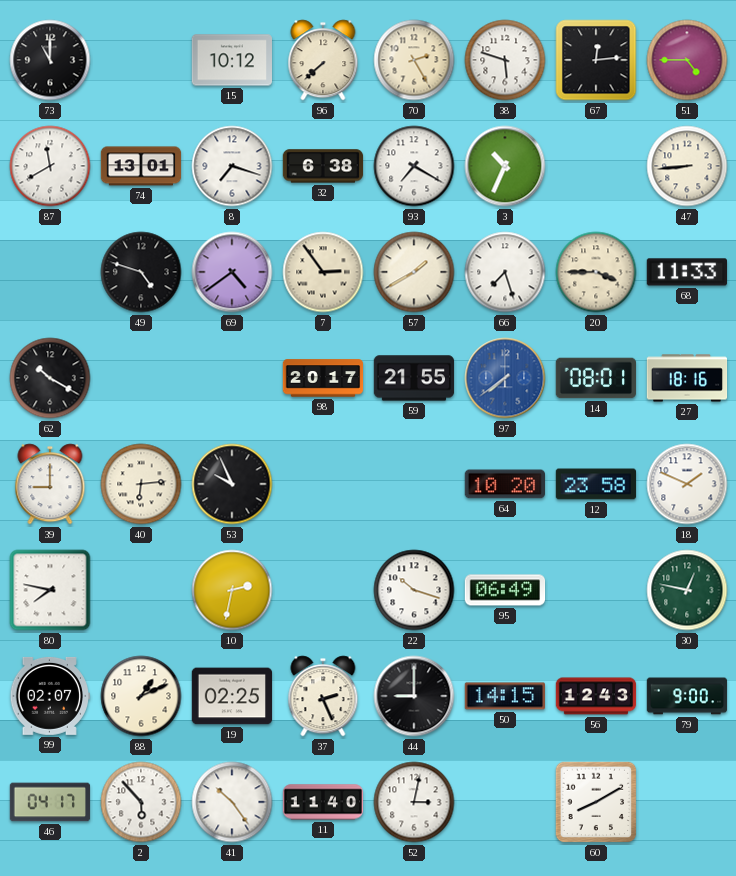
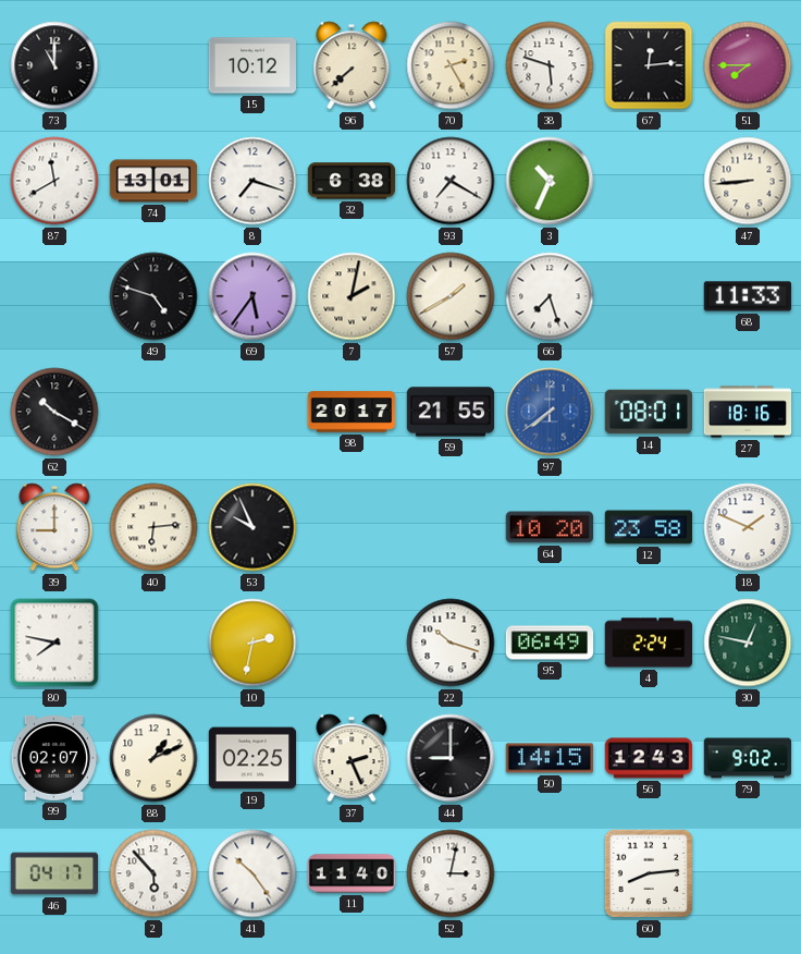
51: 4:45 -> 7:45
69: 4:39 -> 5:36
7: 2:54 -> 2:02
20: 3:45 -> none
4: none -> 2:24
79: 9:00 -> 9:02
60: 8:10 -> 8:14
